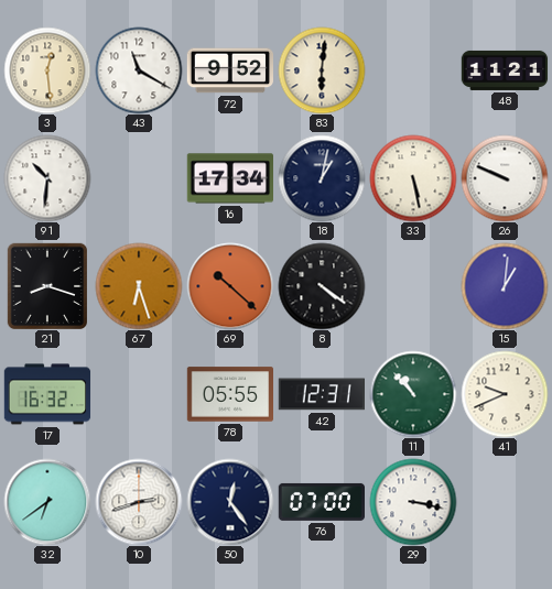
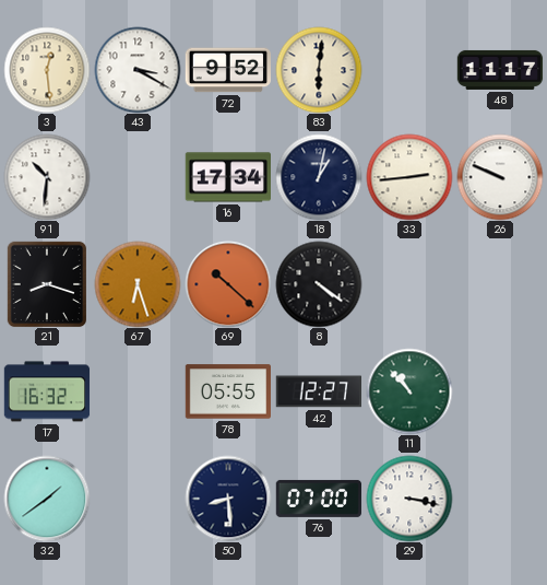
43: 11:20 -> 3:20
48: 11:21 -> 11:17
33: 5:28 -> 2:44
15: 1:01 -> none
42: 12:31 -> 12:27
41: 9:41 -> none
32: 6:39 -> 1:39
10: 2:42 -> none
50: 12:24 -> 8:29
